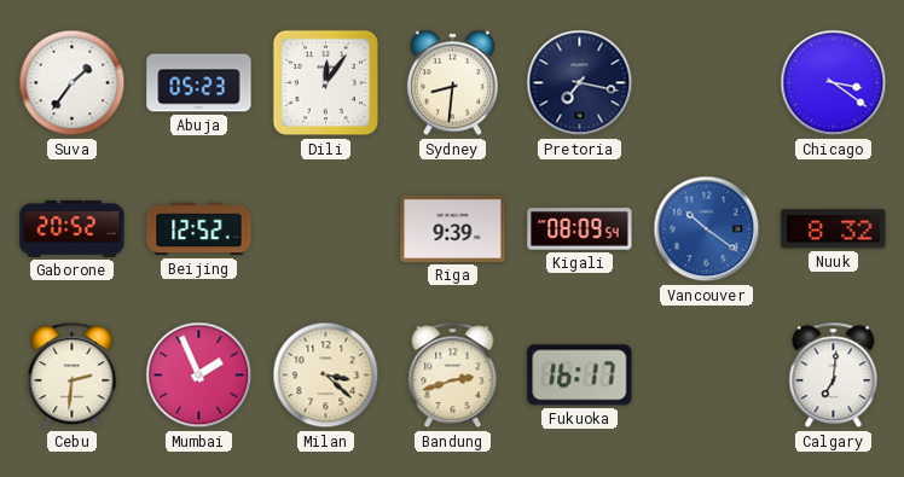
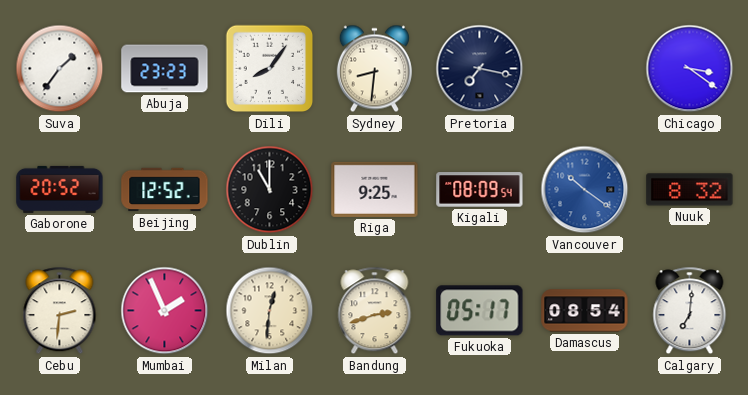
Abuja: 05:23 -> 23:23
Dili: 12:06 -> 8:06
Dublin: none -> 11:00
Riga: 9:39 -> 9:25
Milan: 3:22 -> 12:31
Fukuoka: 16:17 -> 05:17
Damascus: none -> 08:54
